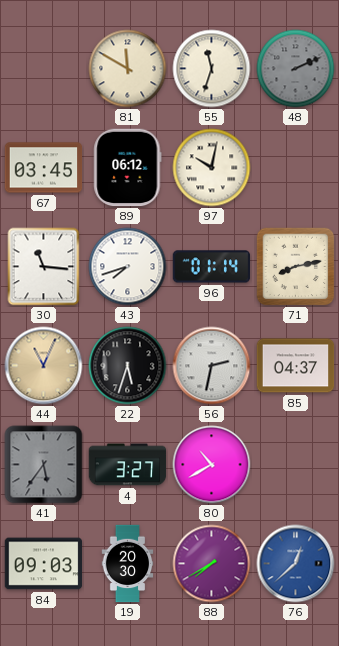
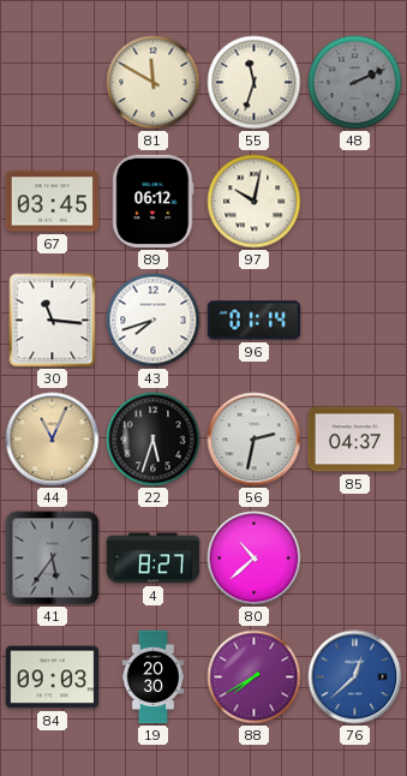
71: 8:13 -> none
4: 3:27 -> 8:27
80: 10:40 -> 10:38
